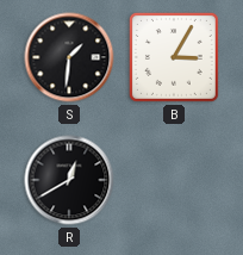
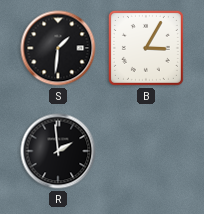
R: 12:40 -> 1:59
